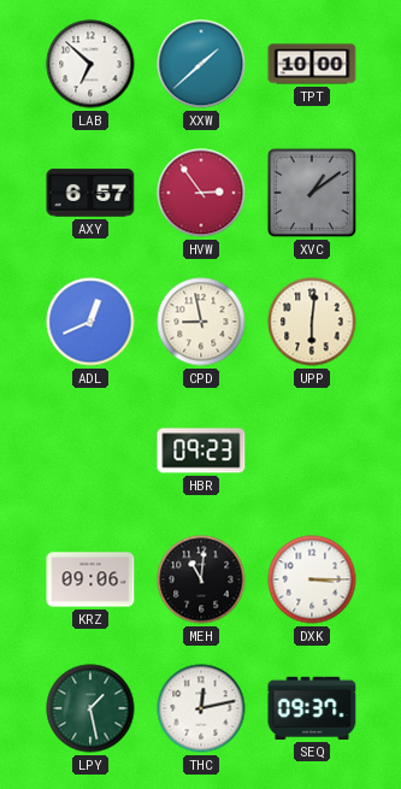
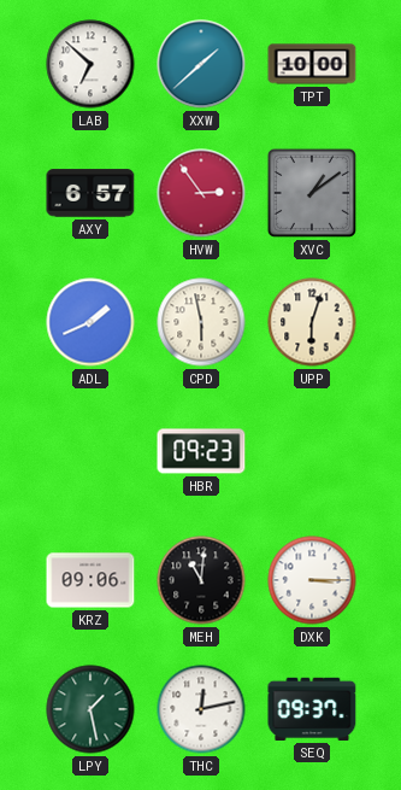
ADL: 12:41 -> 1:41
CPD: 8:58 -> 5:58
UPP: 6:01 -> 6:03
